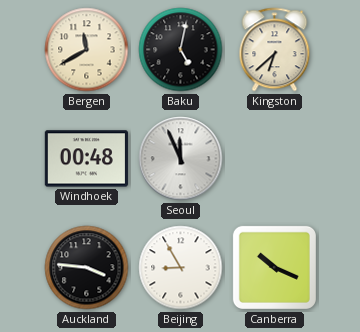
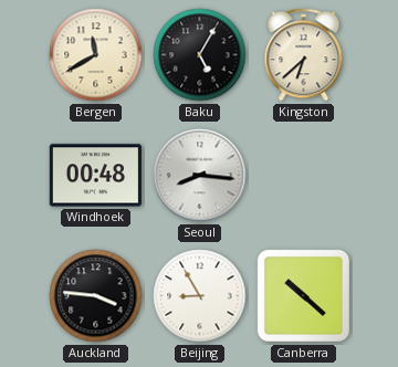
Baku: 5:02 -> 5:05
Seoul: 11:56 -> 8:16
Canberra: 10:19 -> 10:22
